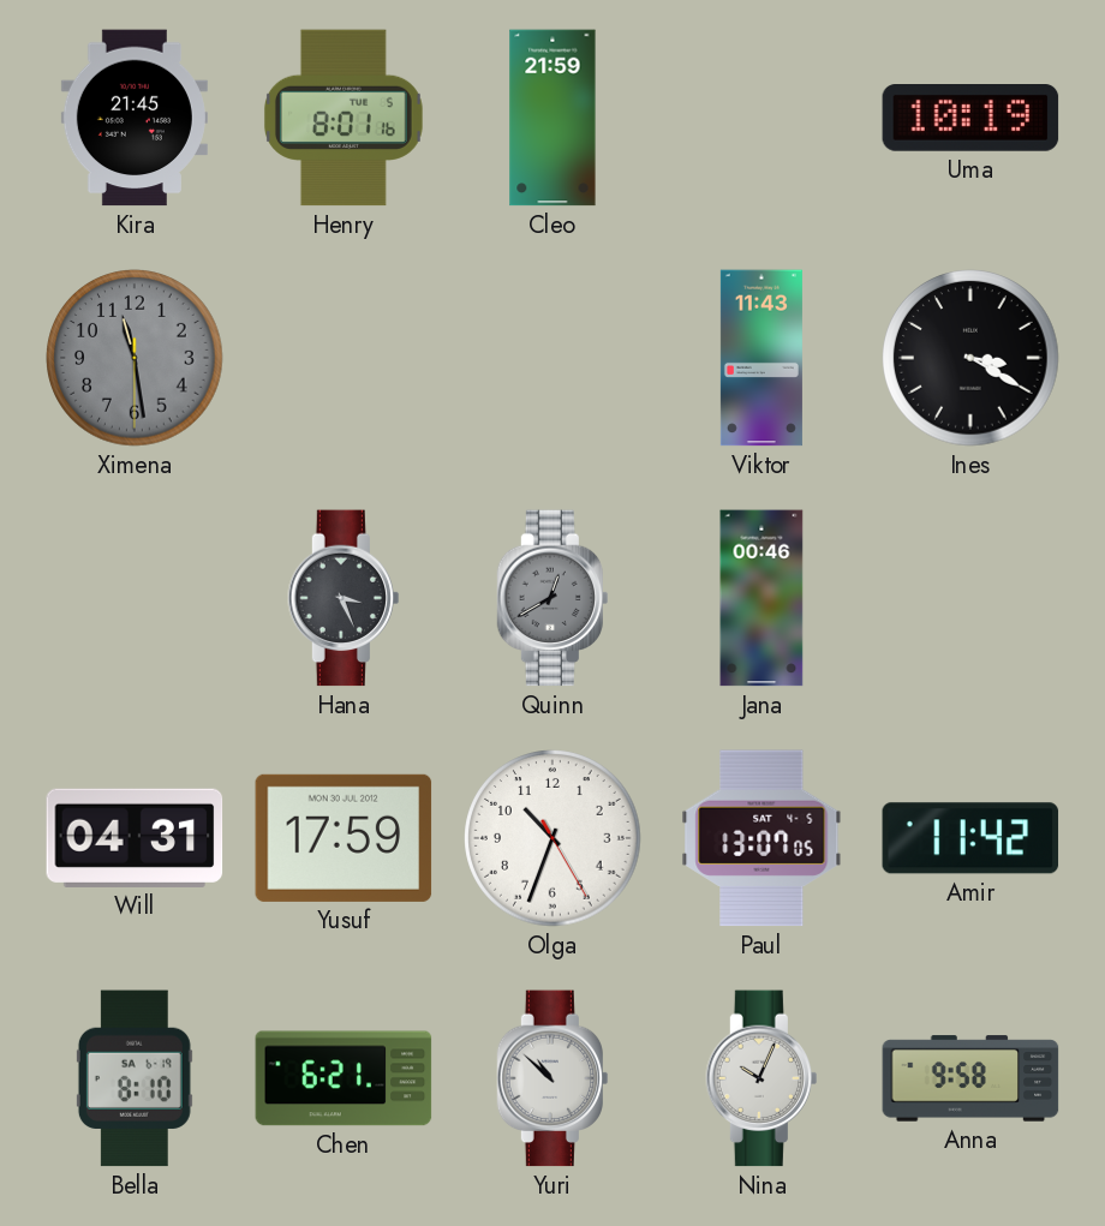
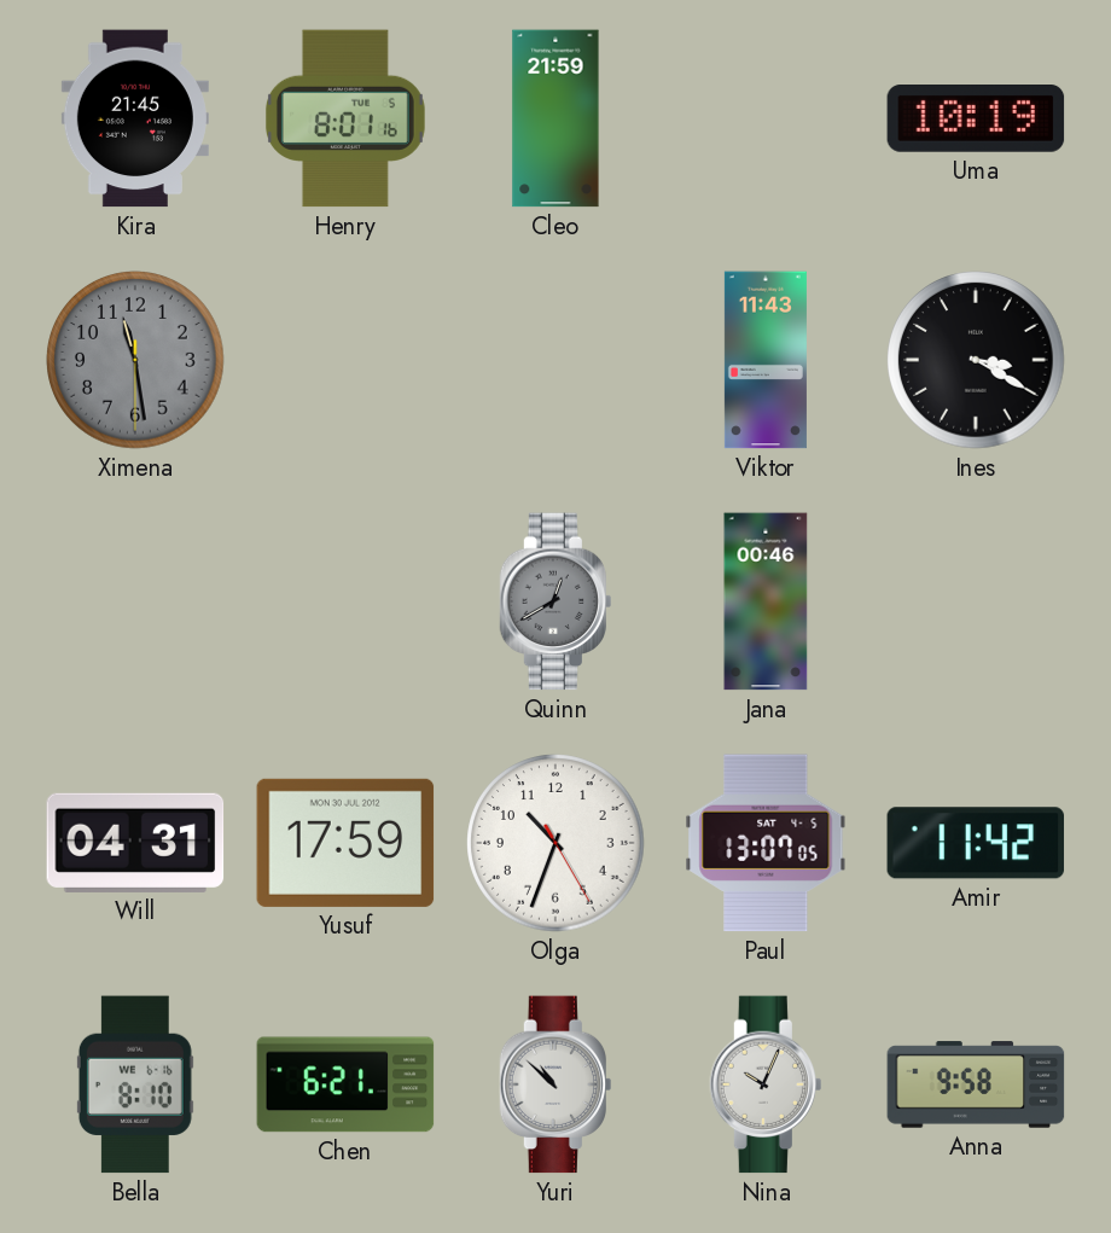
Hana: 3:26 -> none
Bella date: SA 6-19 -> WE 6-16
